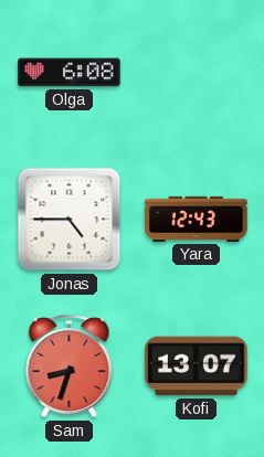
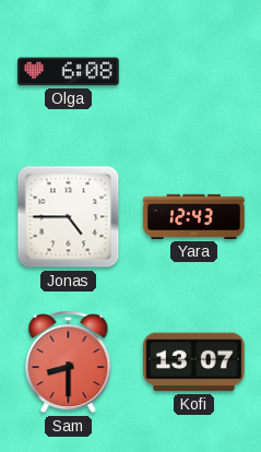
Sam: 8:33 -> 8:30
